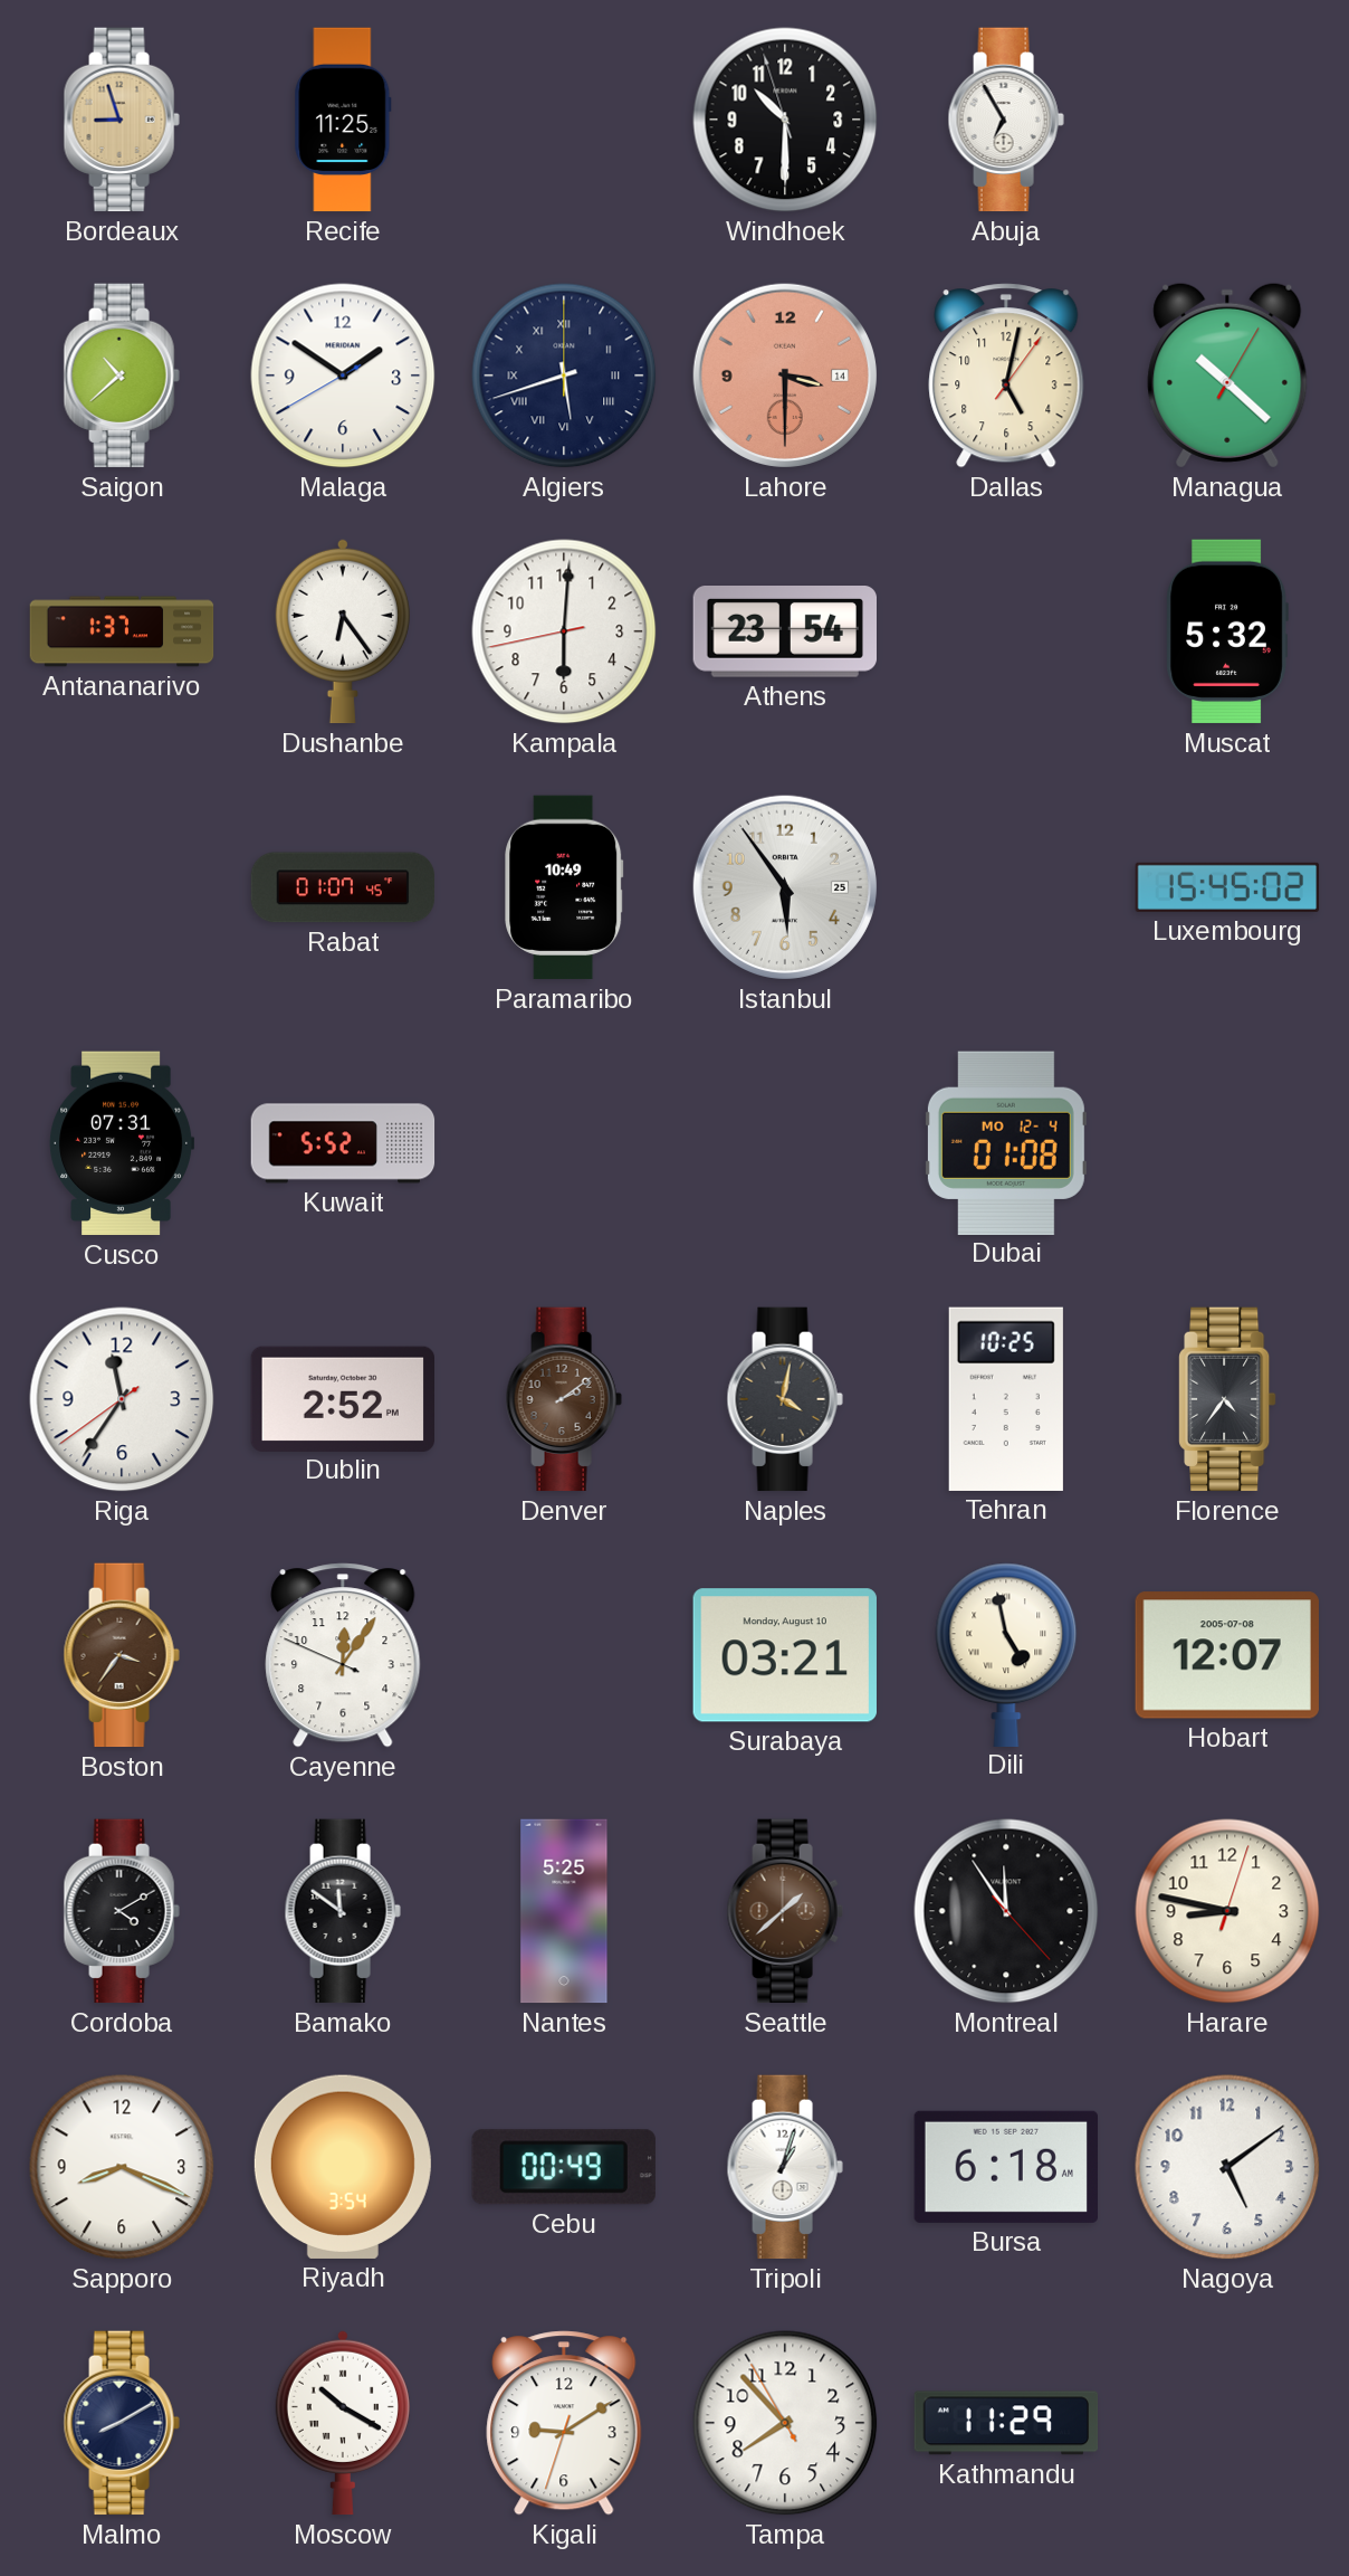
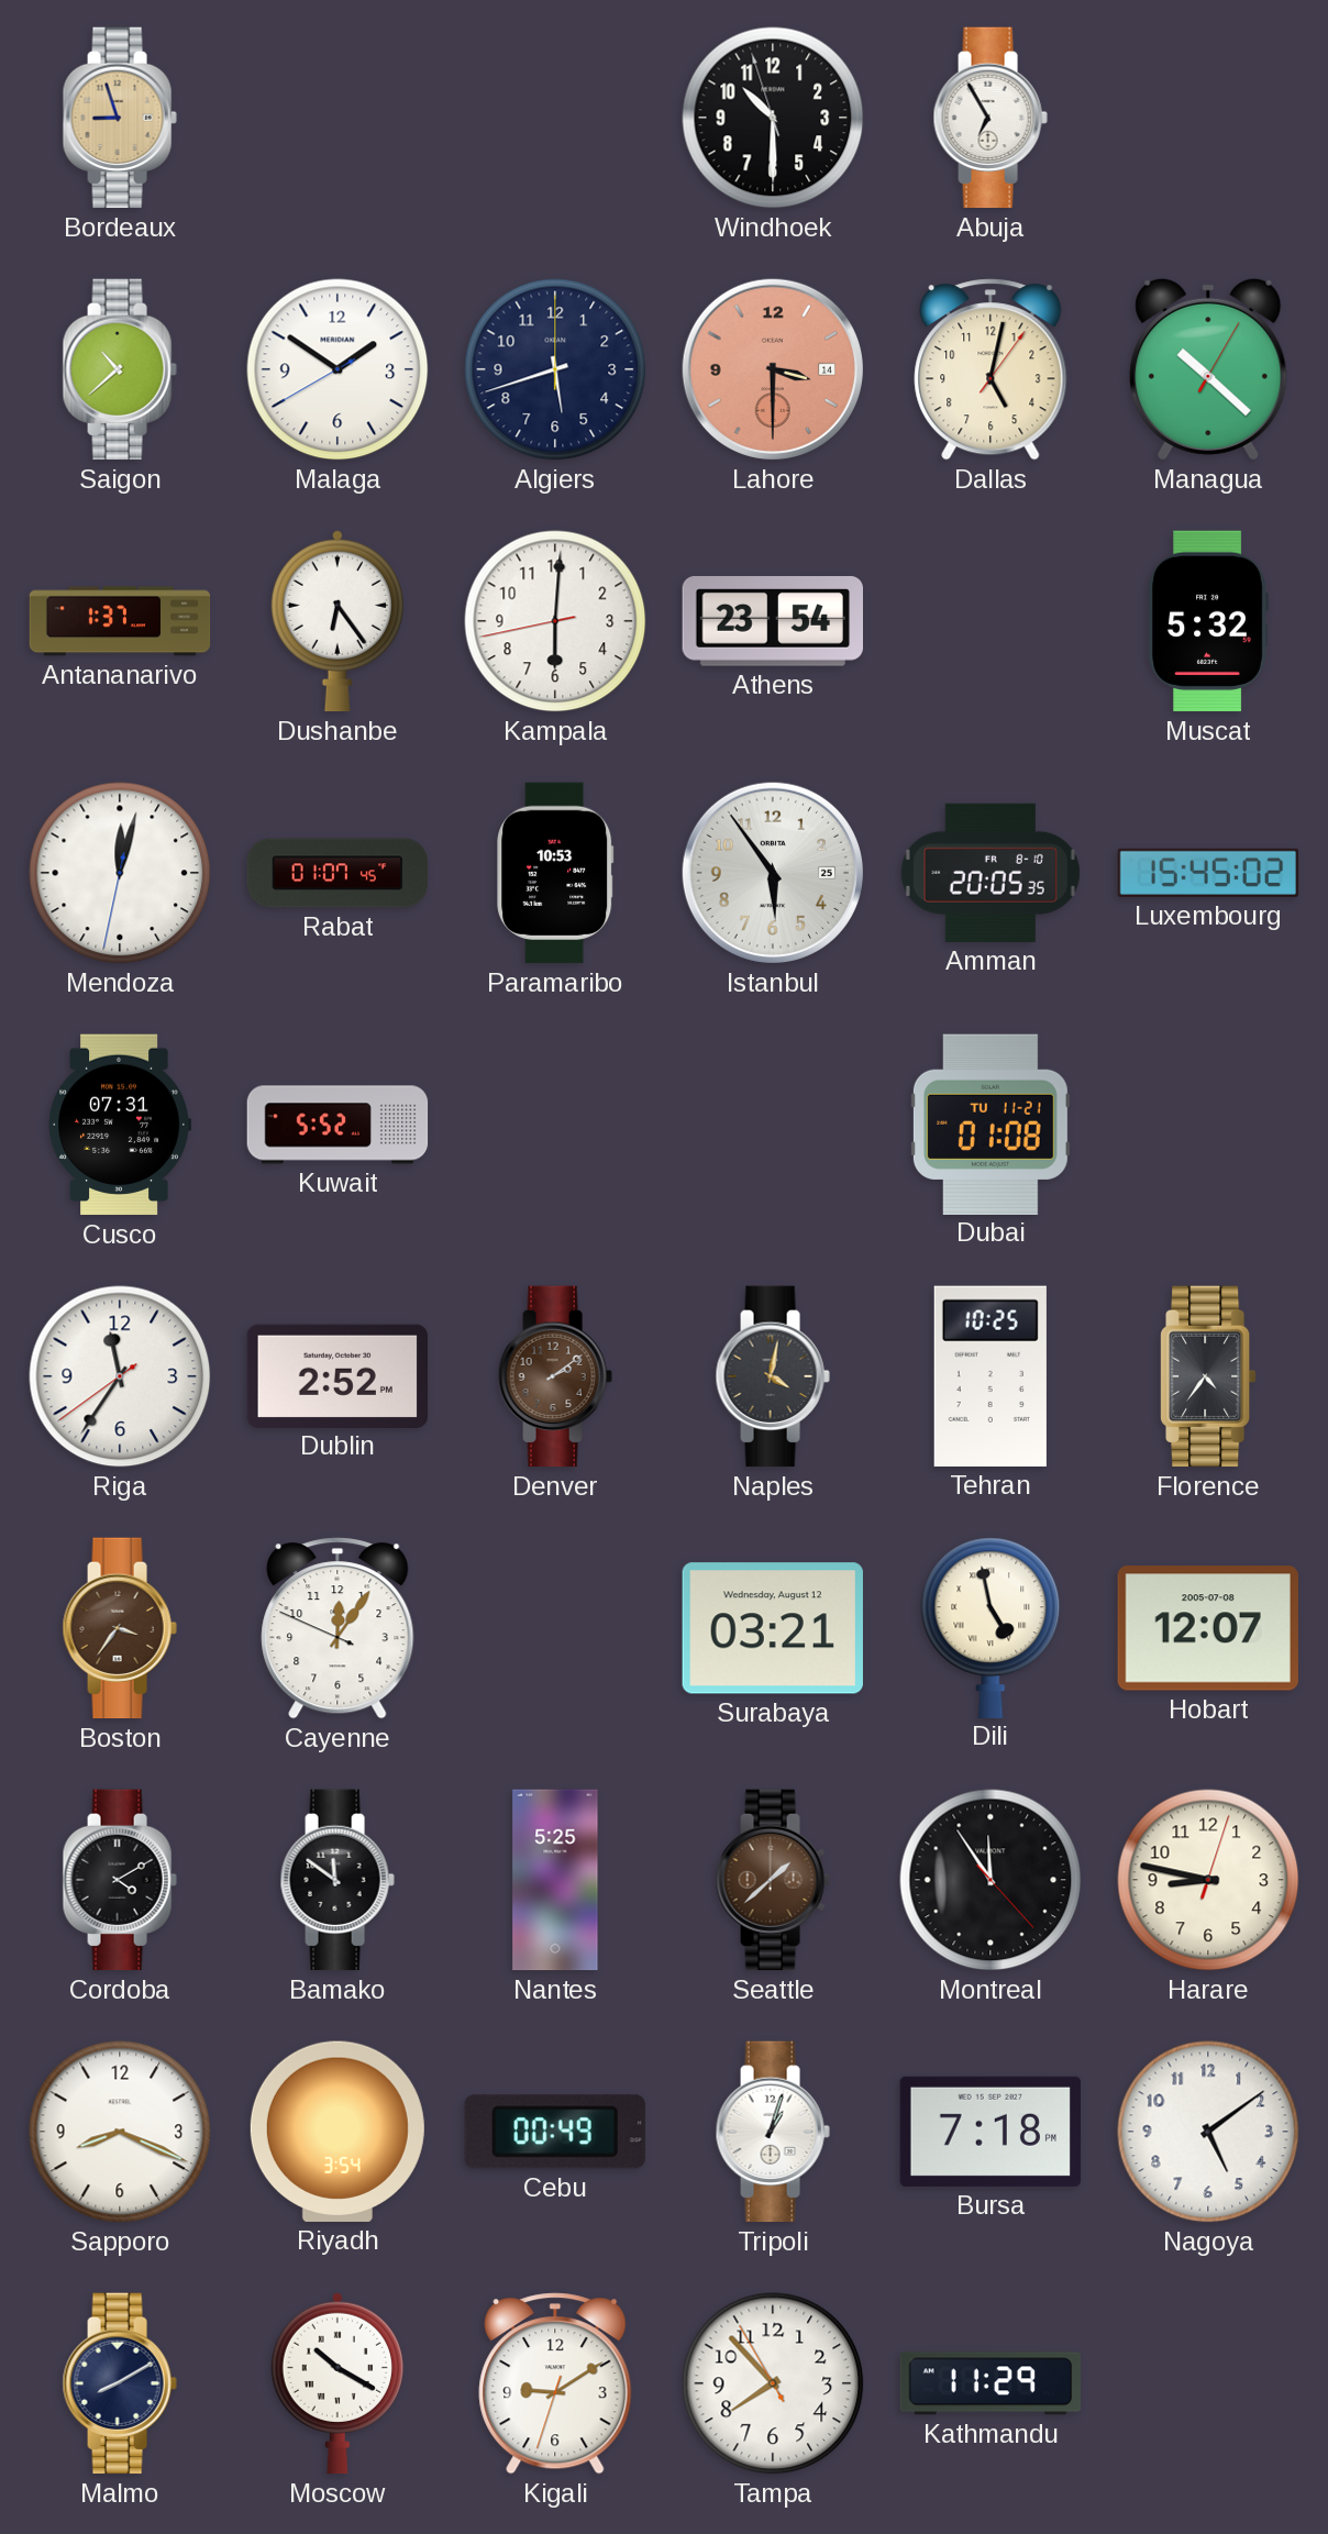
Recife: 11:25 -> none
Algiers numerals: Roman -> Arabic
Mendoza: none -> 12:02
Paramaribo: 10:49 -> 10:53
Amman: none -> 20:05
Dubai date: MO 12-4 -> TU 11-21
Surabaya date: Monday, August 10 -> Wednesday, August 12
Bursa: 6:18 -> 7:18
